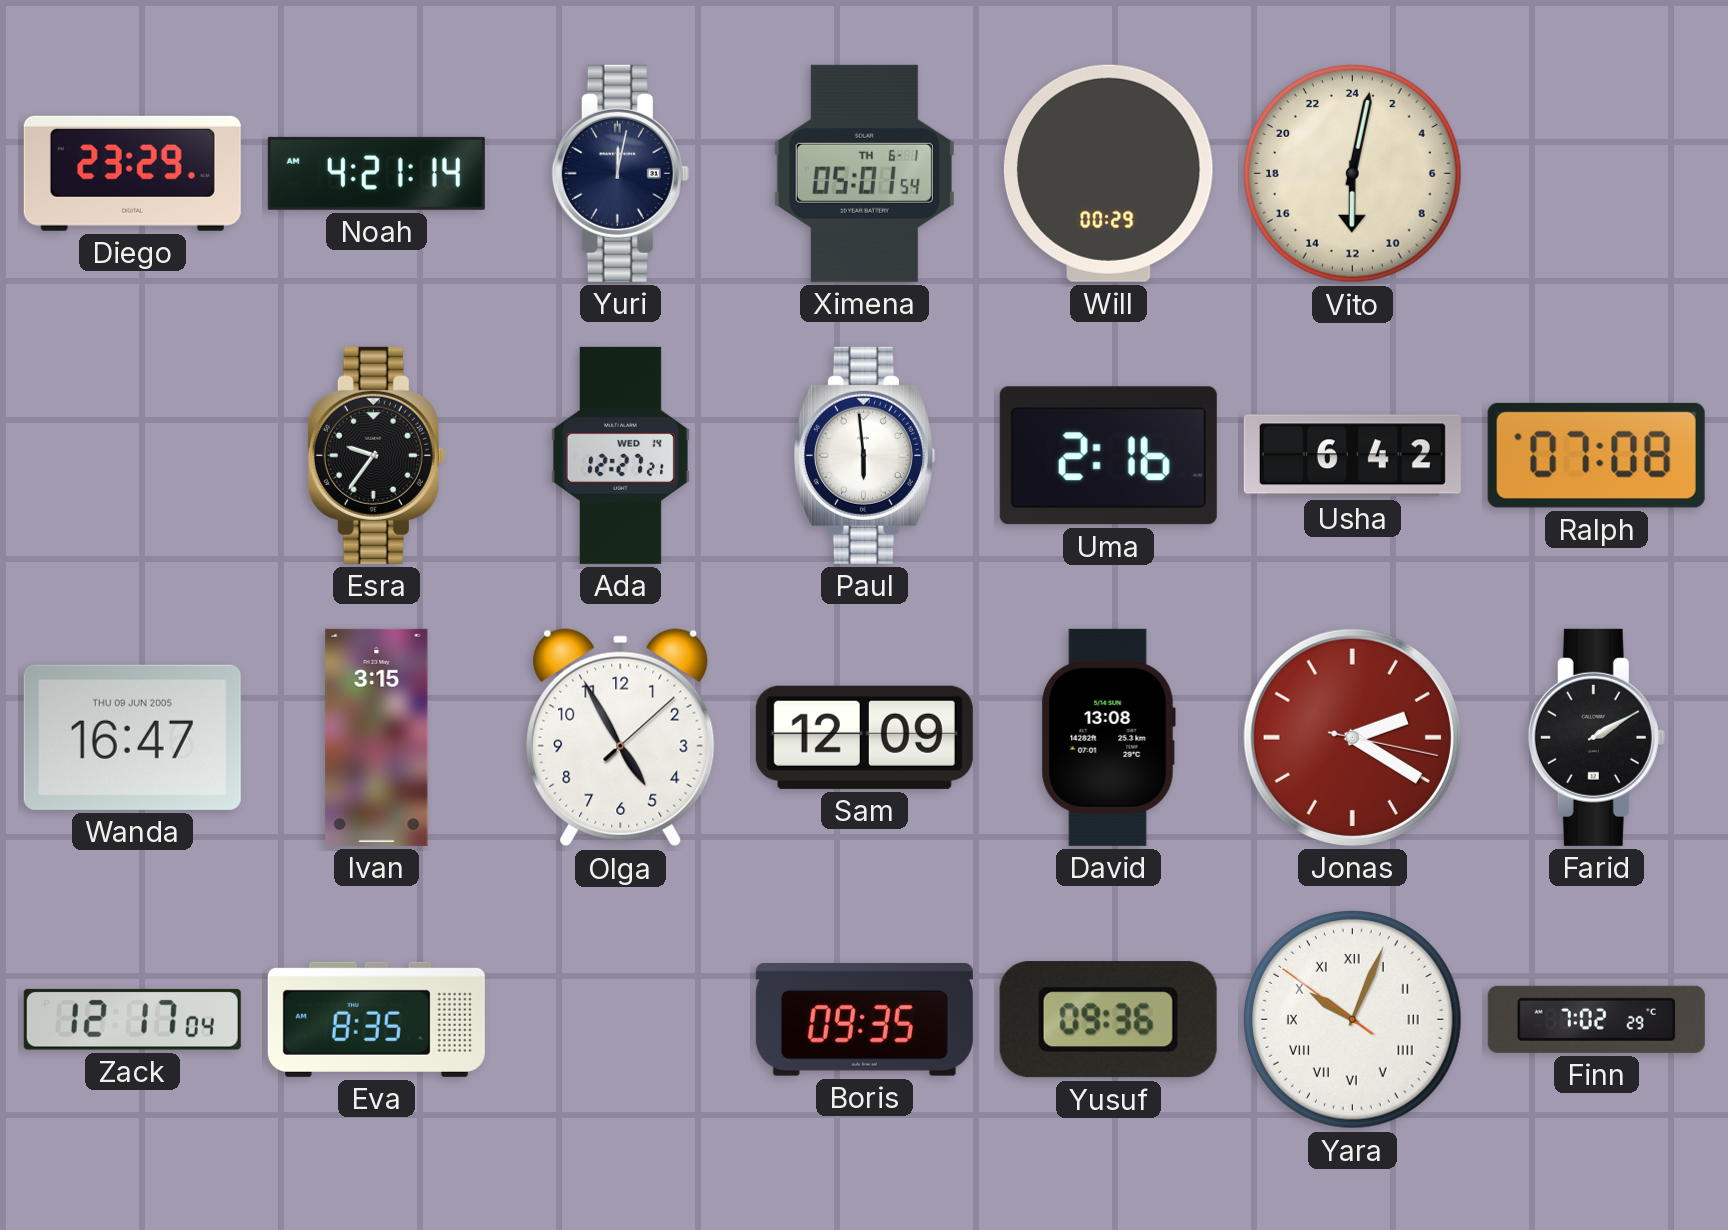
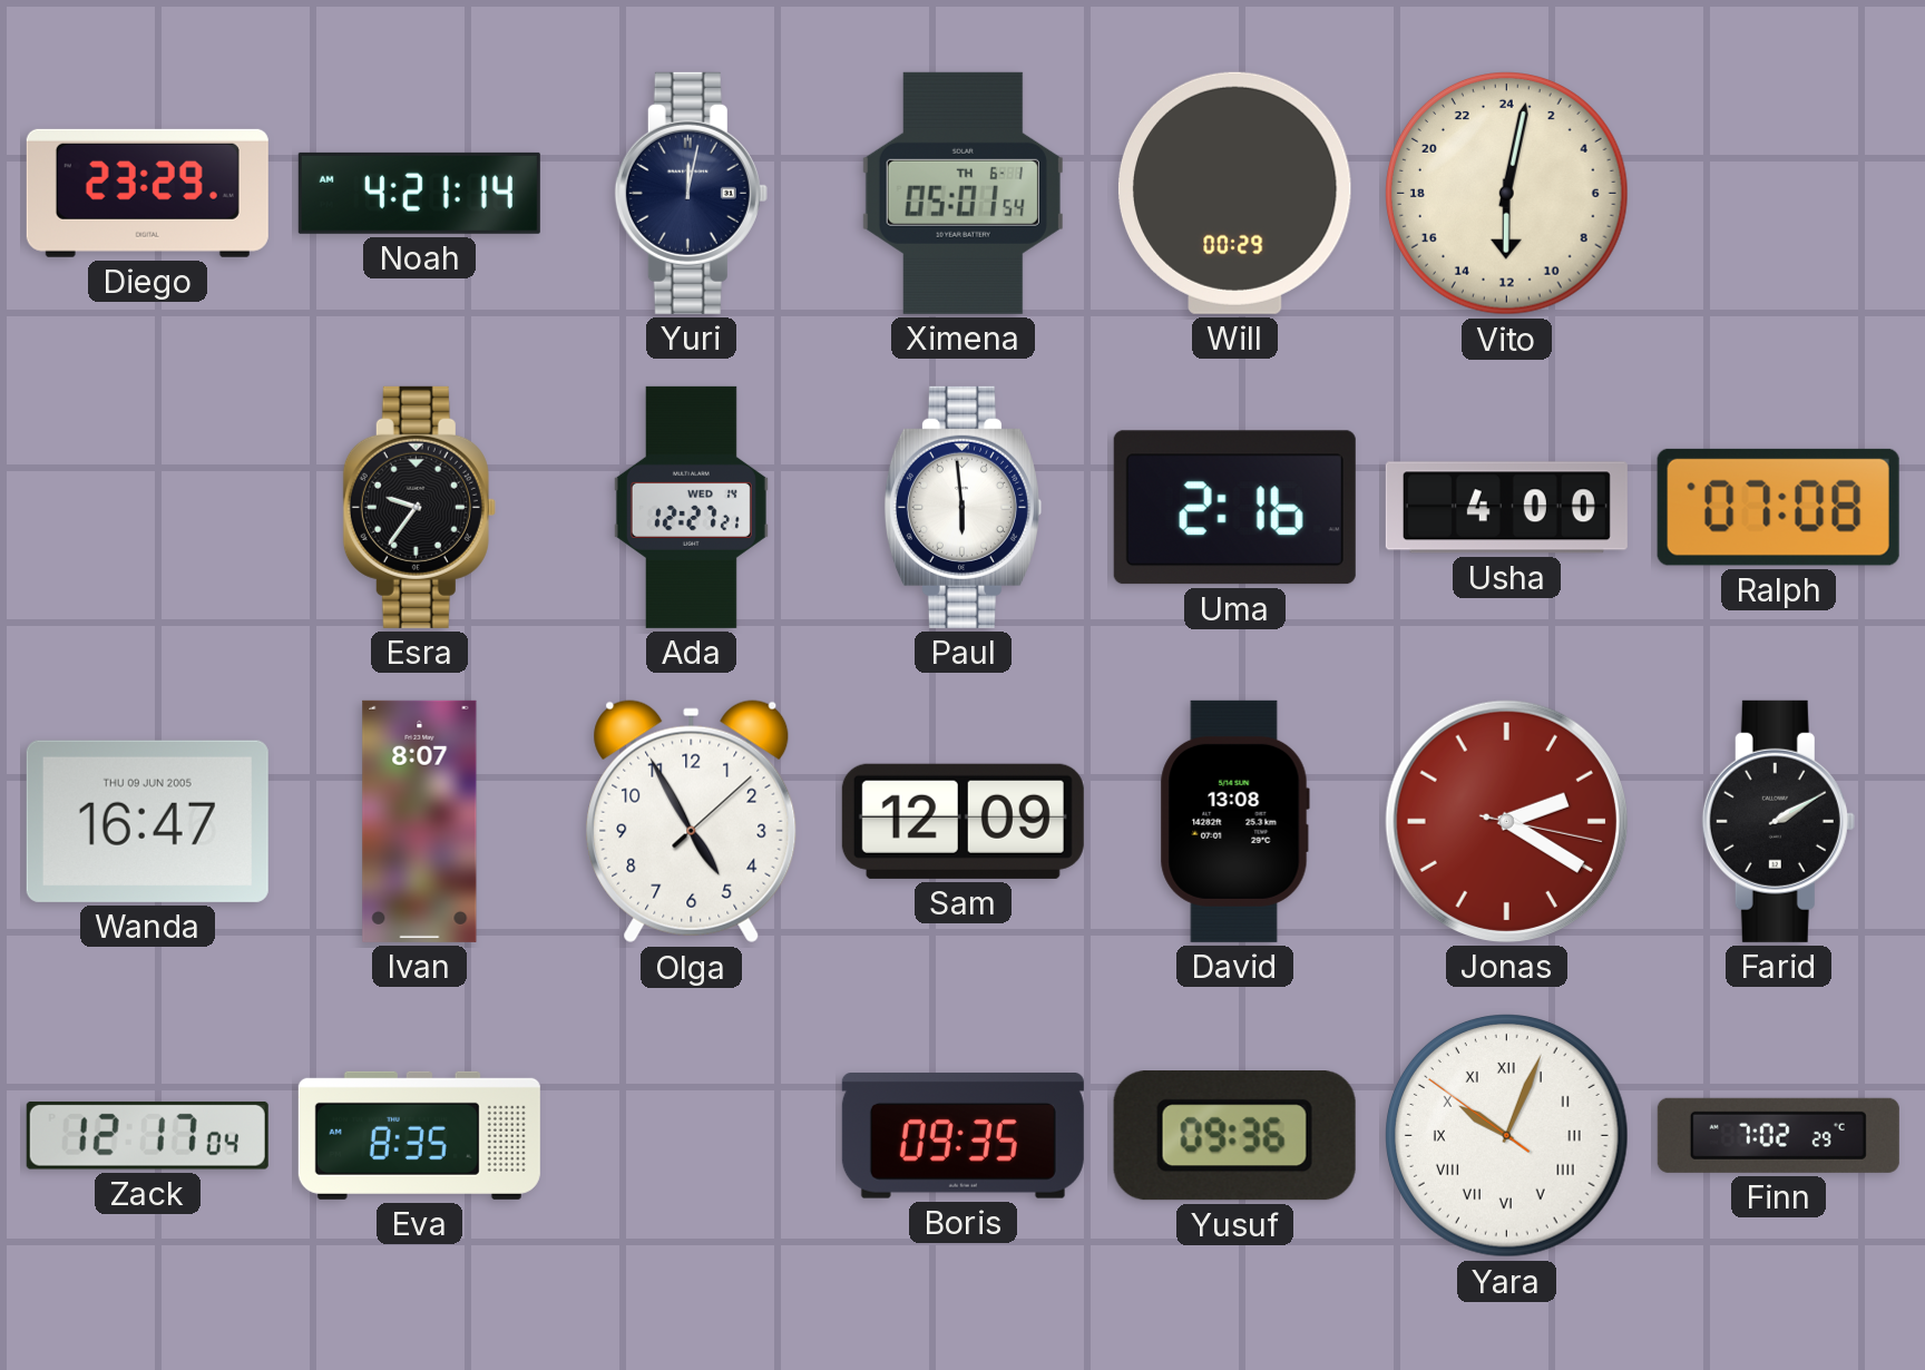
Usha: 6:42 -> 4:00
Ivan: 3:15 -> 8:07
